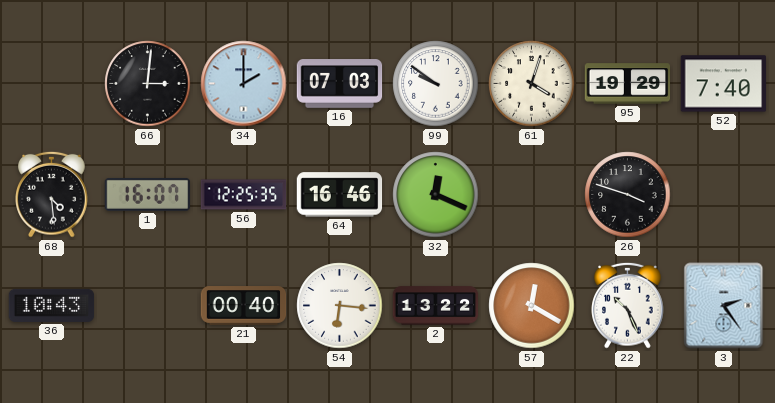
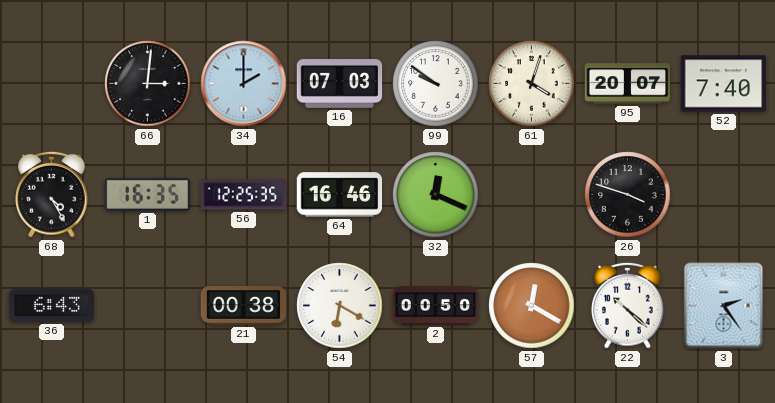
95: 19:29 -> 20:07
68: 4:29 -> 4:25
1: 16:07 -> 16:35
36: 10:43 -> 6:43
21: 00:40 -> 00:38
54: 6:16 -> 6:20
2: 13:22 -> 00:50
22: 10:26 -> 10:22
